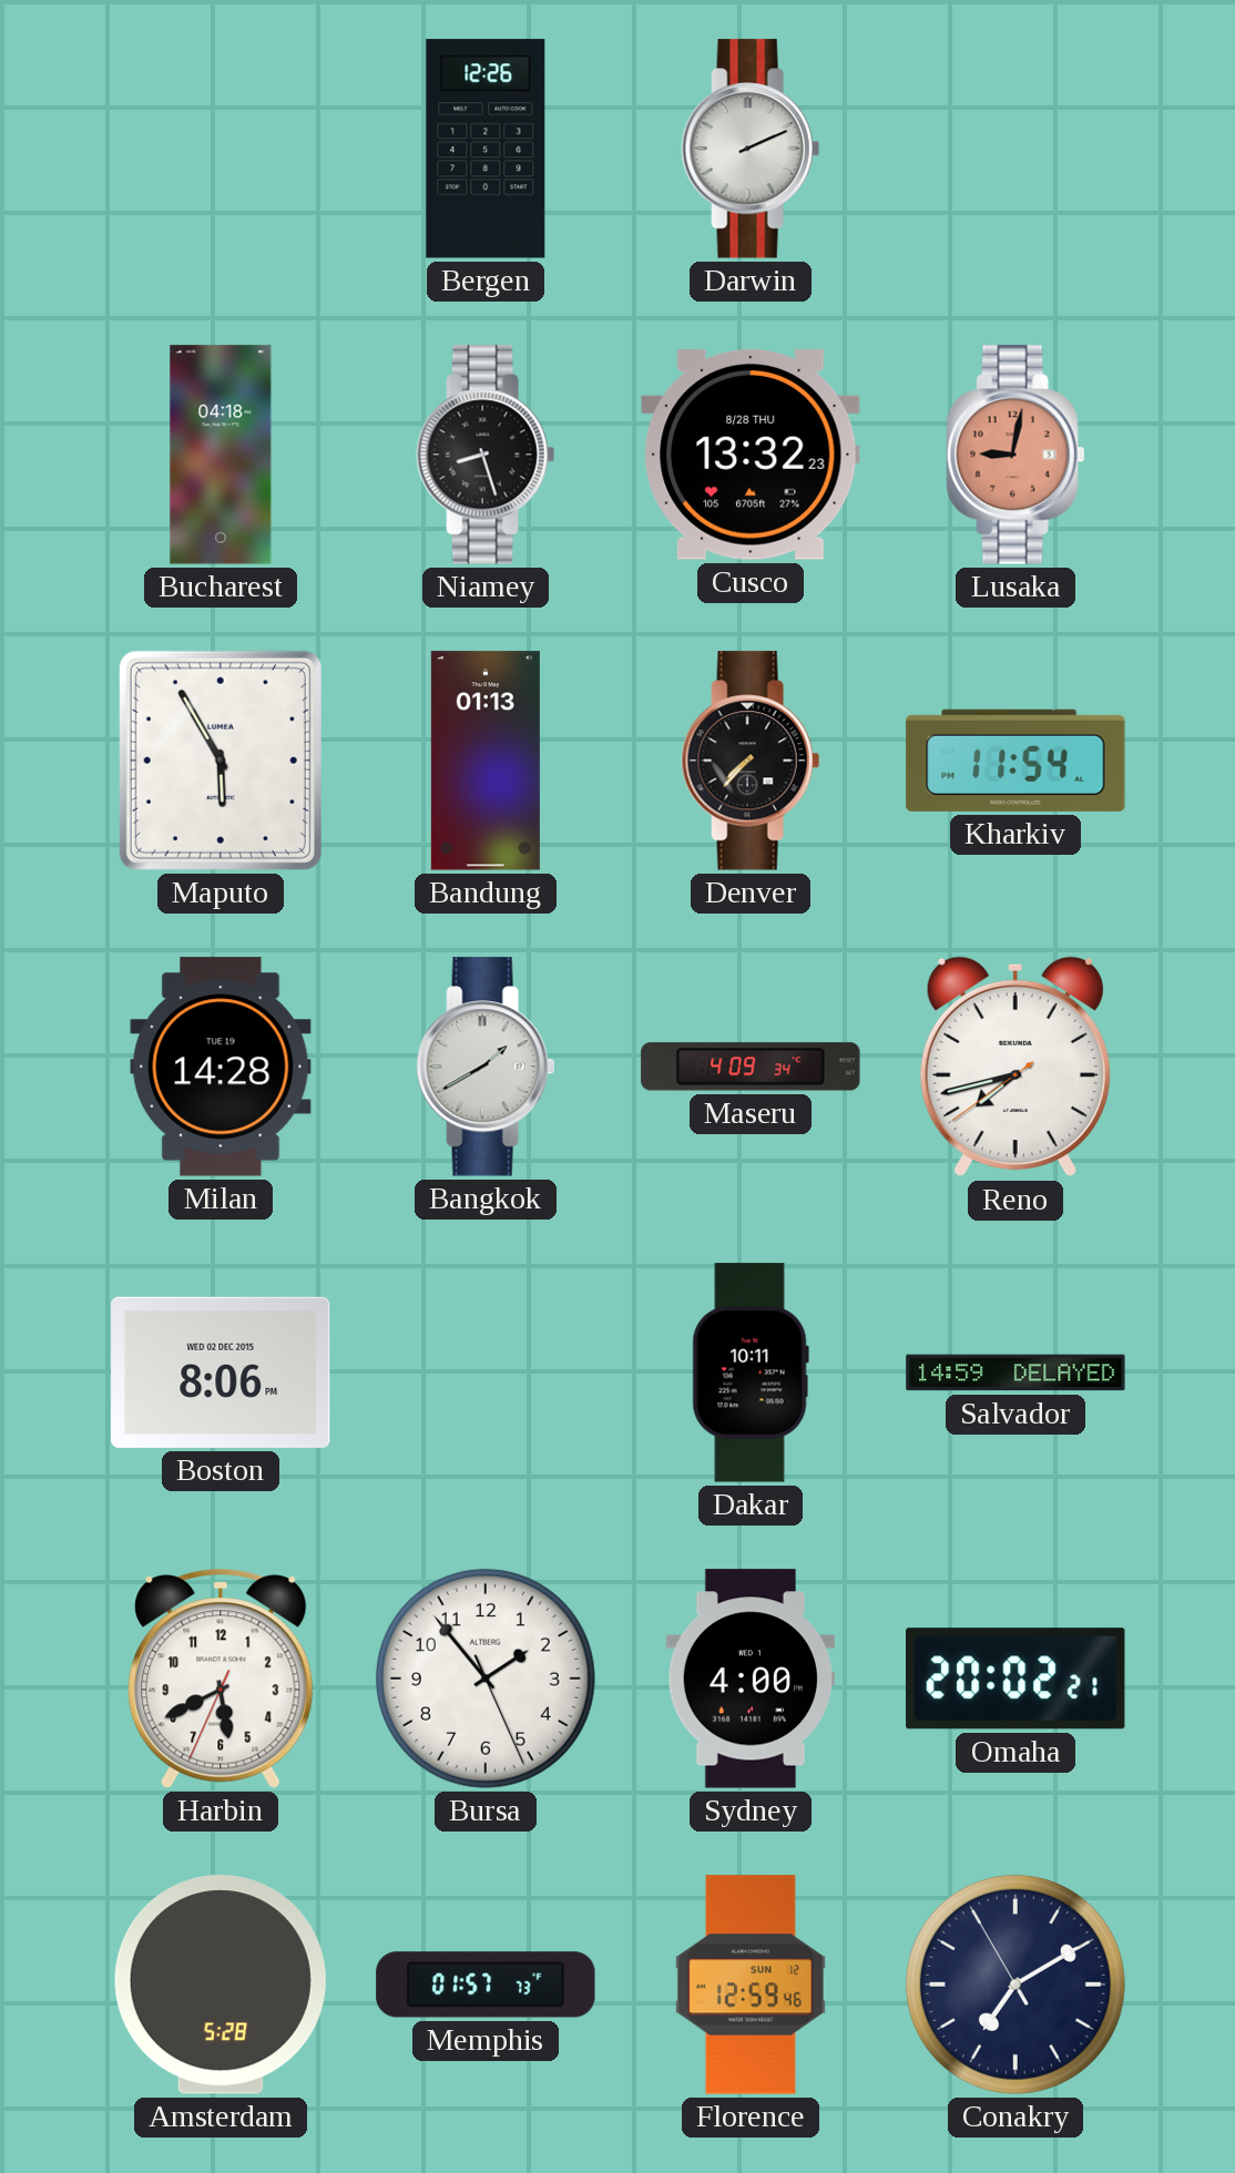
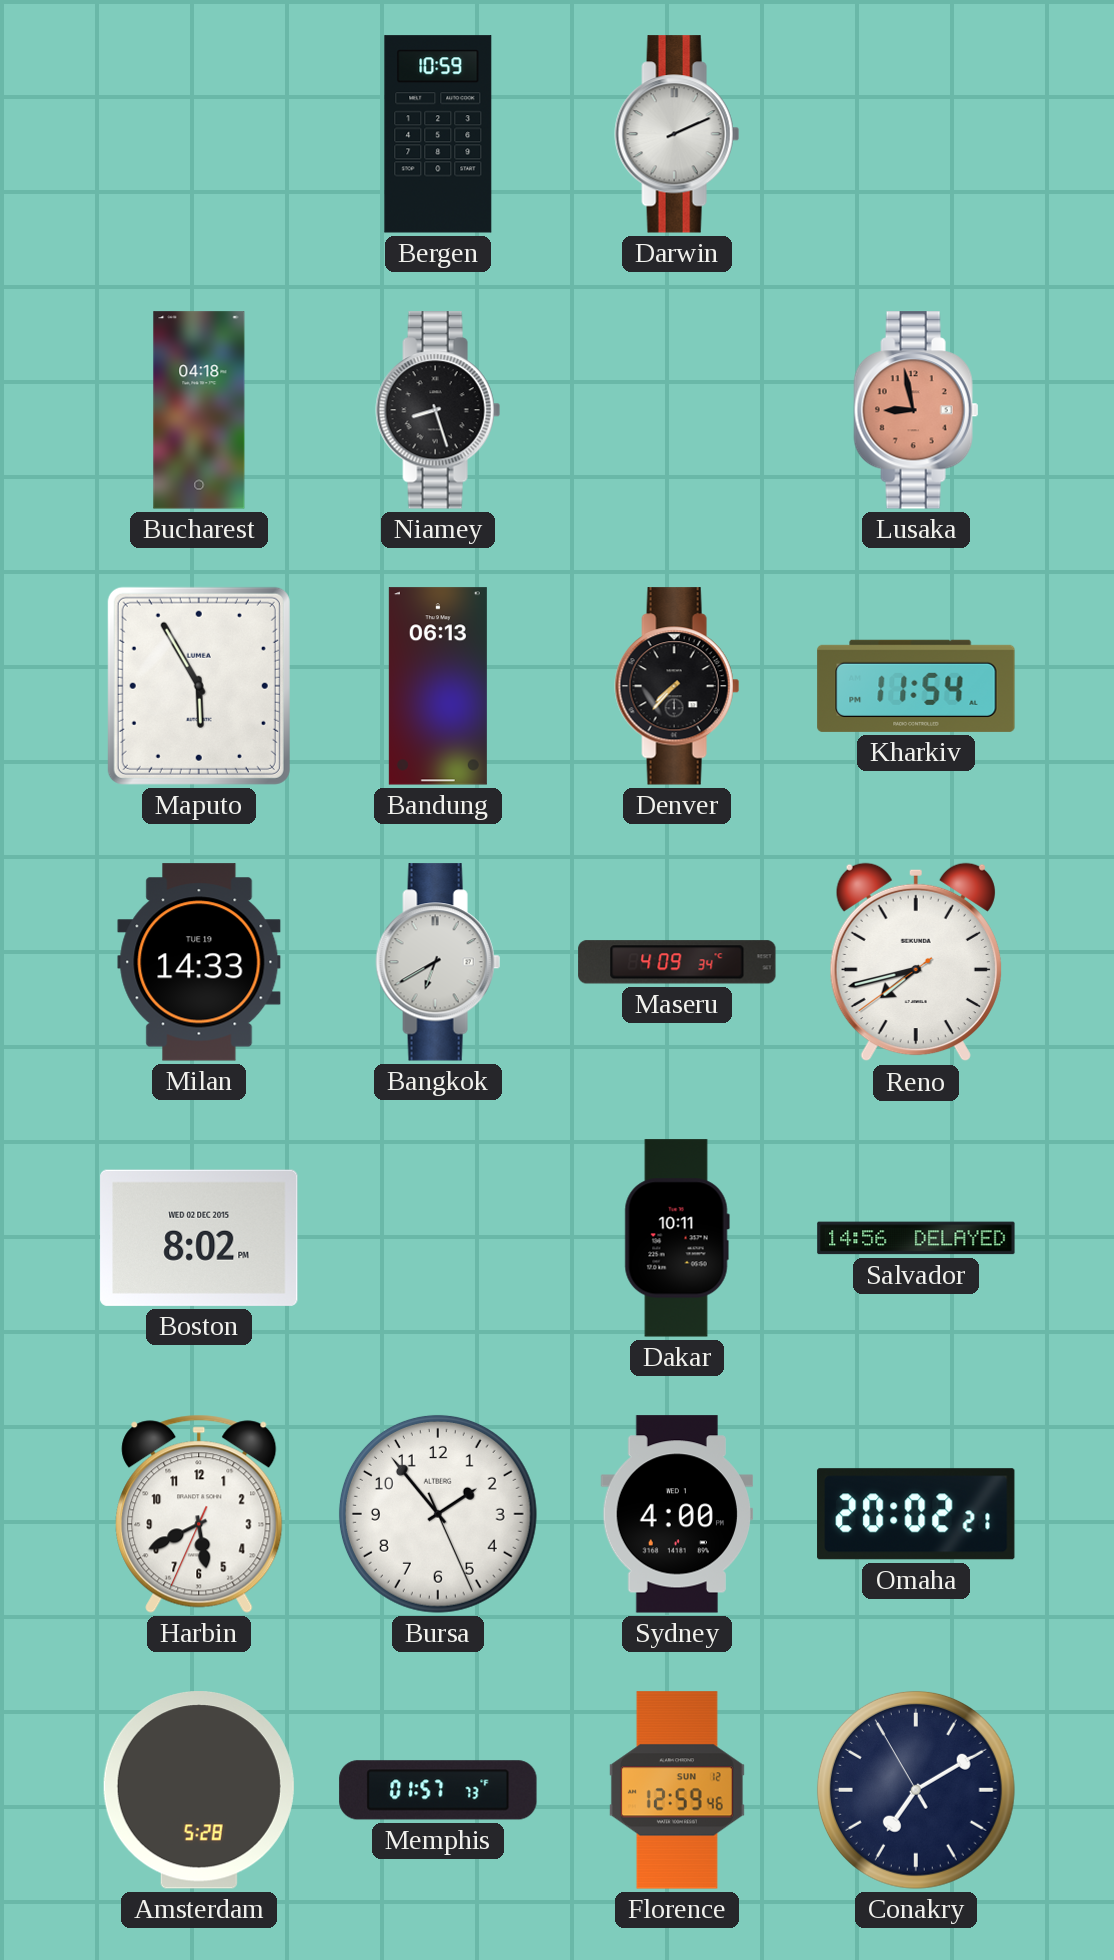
Bergen: 12:26 -> 10:59
Cusco: 13:32 -> none
Lusaka: 9:02 -> 8:58
Bandung: 01:13 -> 06:13
Milan: 14:28 -> 14:33
Bangkok: 1:40 -> 6:40
Boston: 8:06 -> 8:02
Salvador: 14:59 -> 14:56
